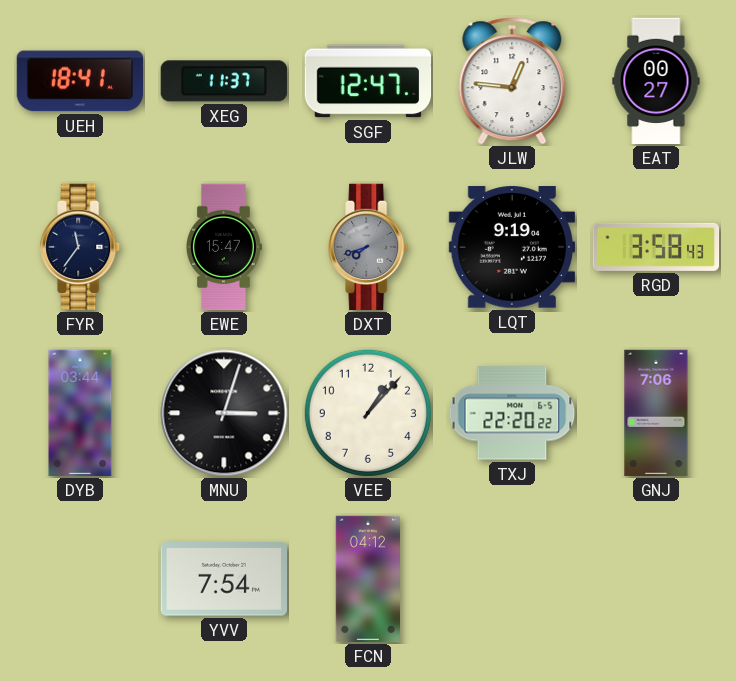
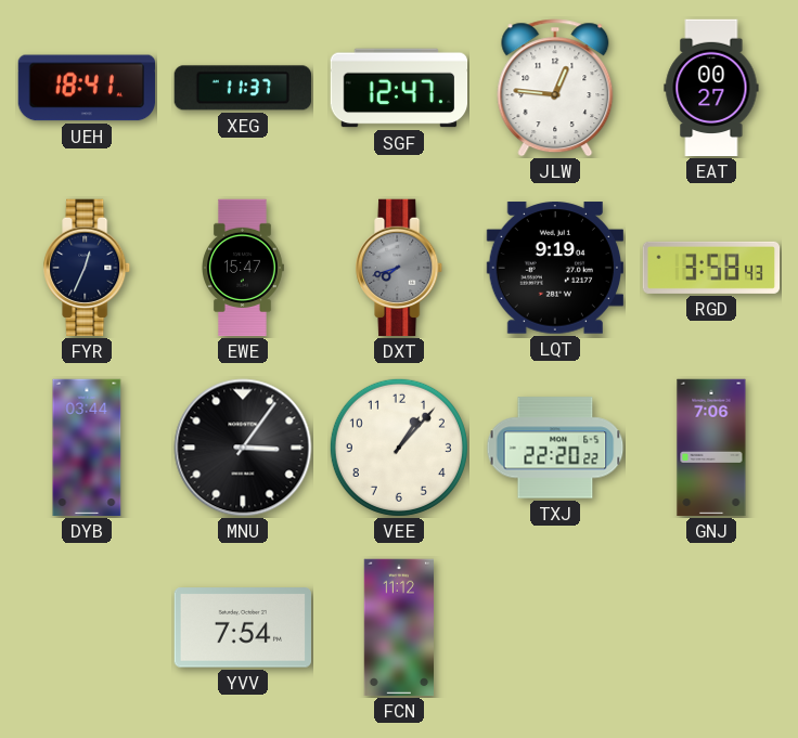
FYR: 11:36 -> 12:34
MNU: 3:03 -> 3:06
FCN: 04:12 -> 11:12
